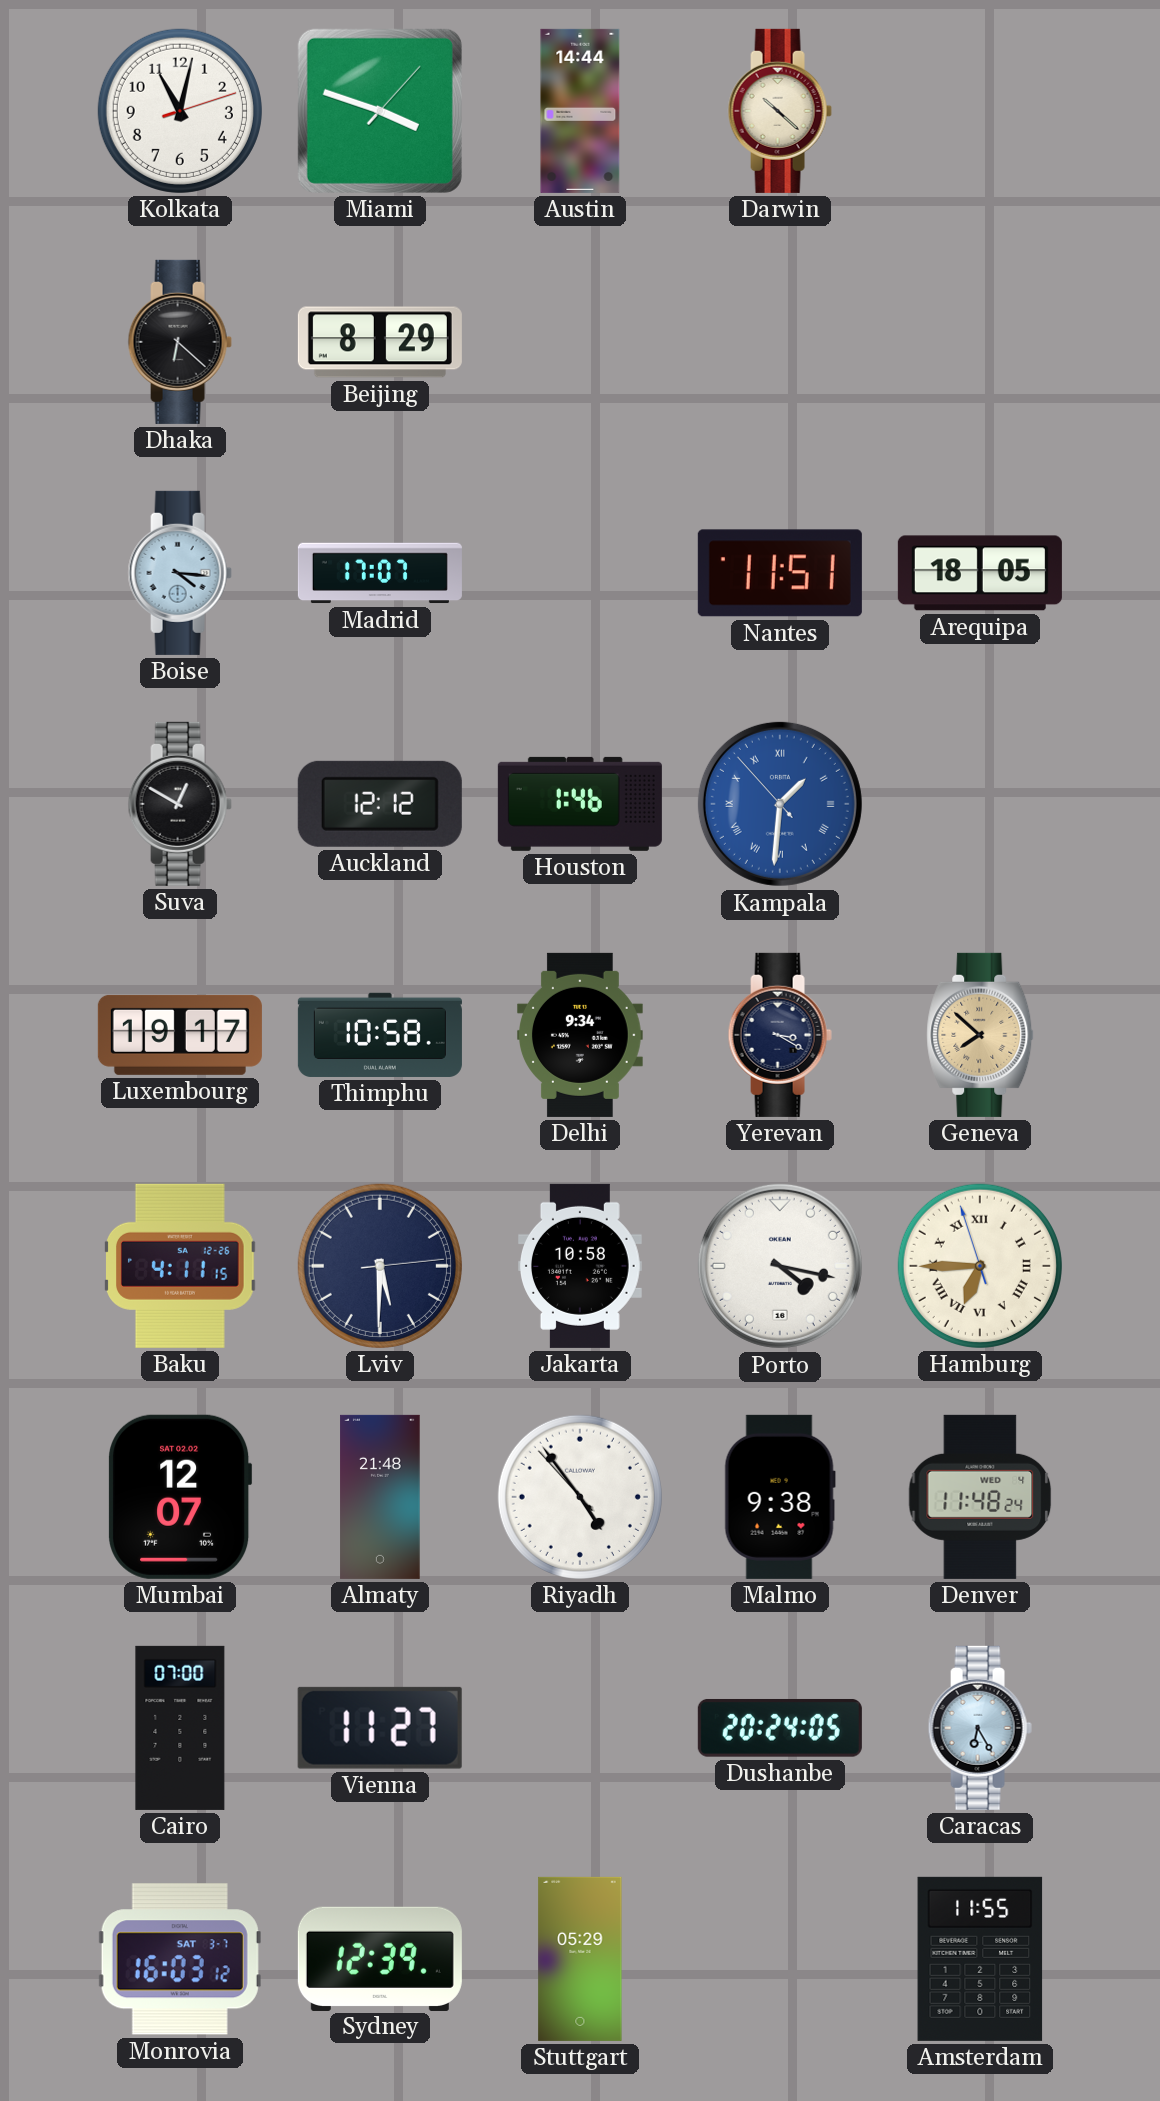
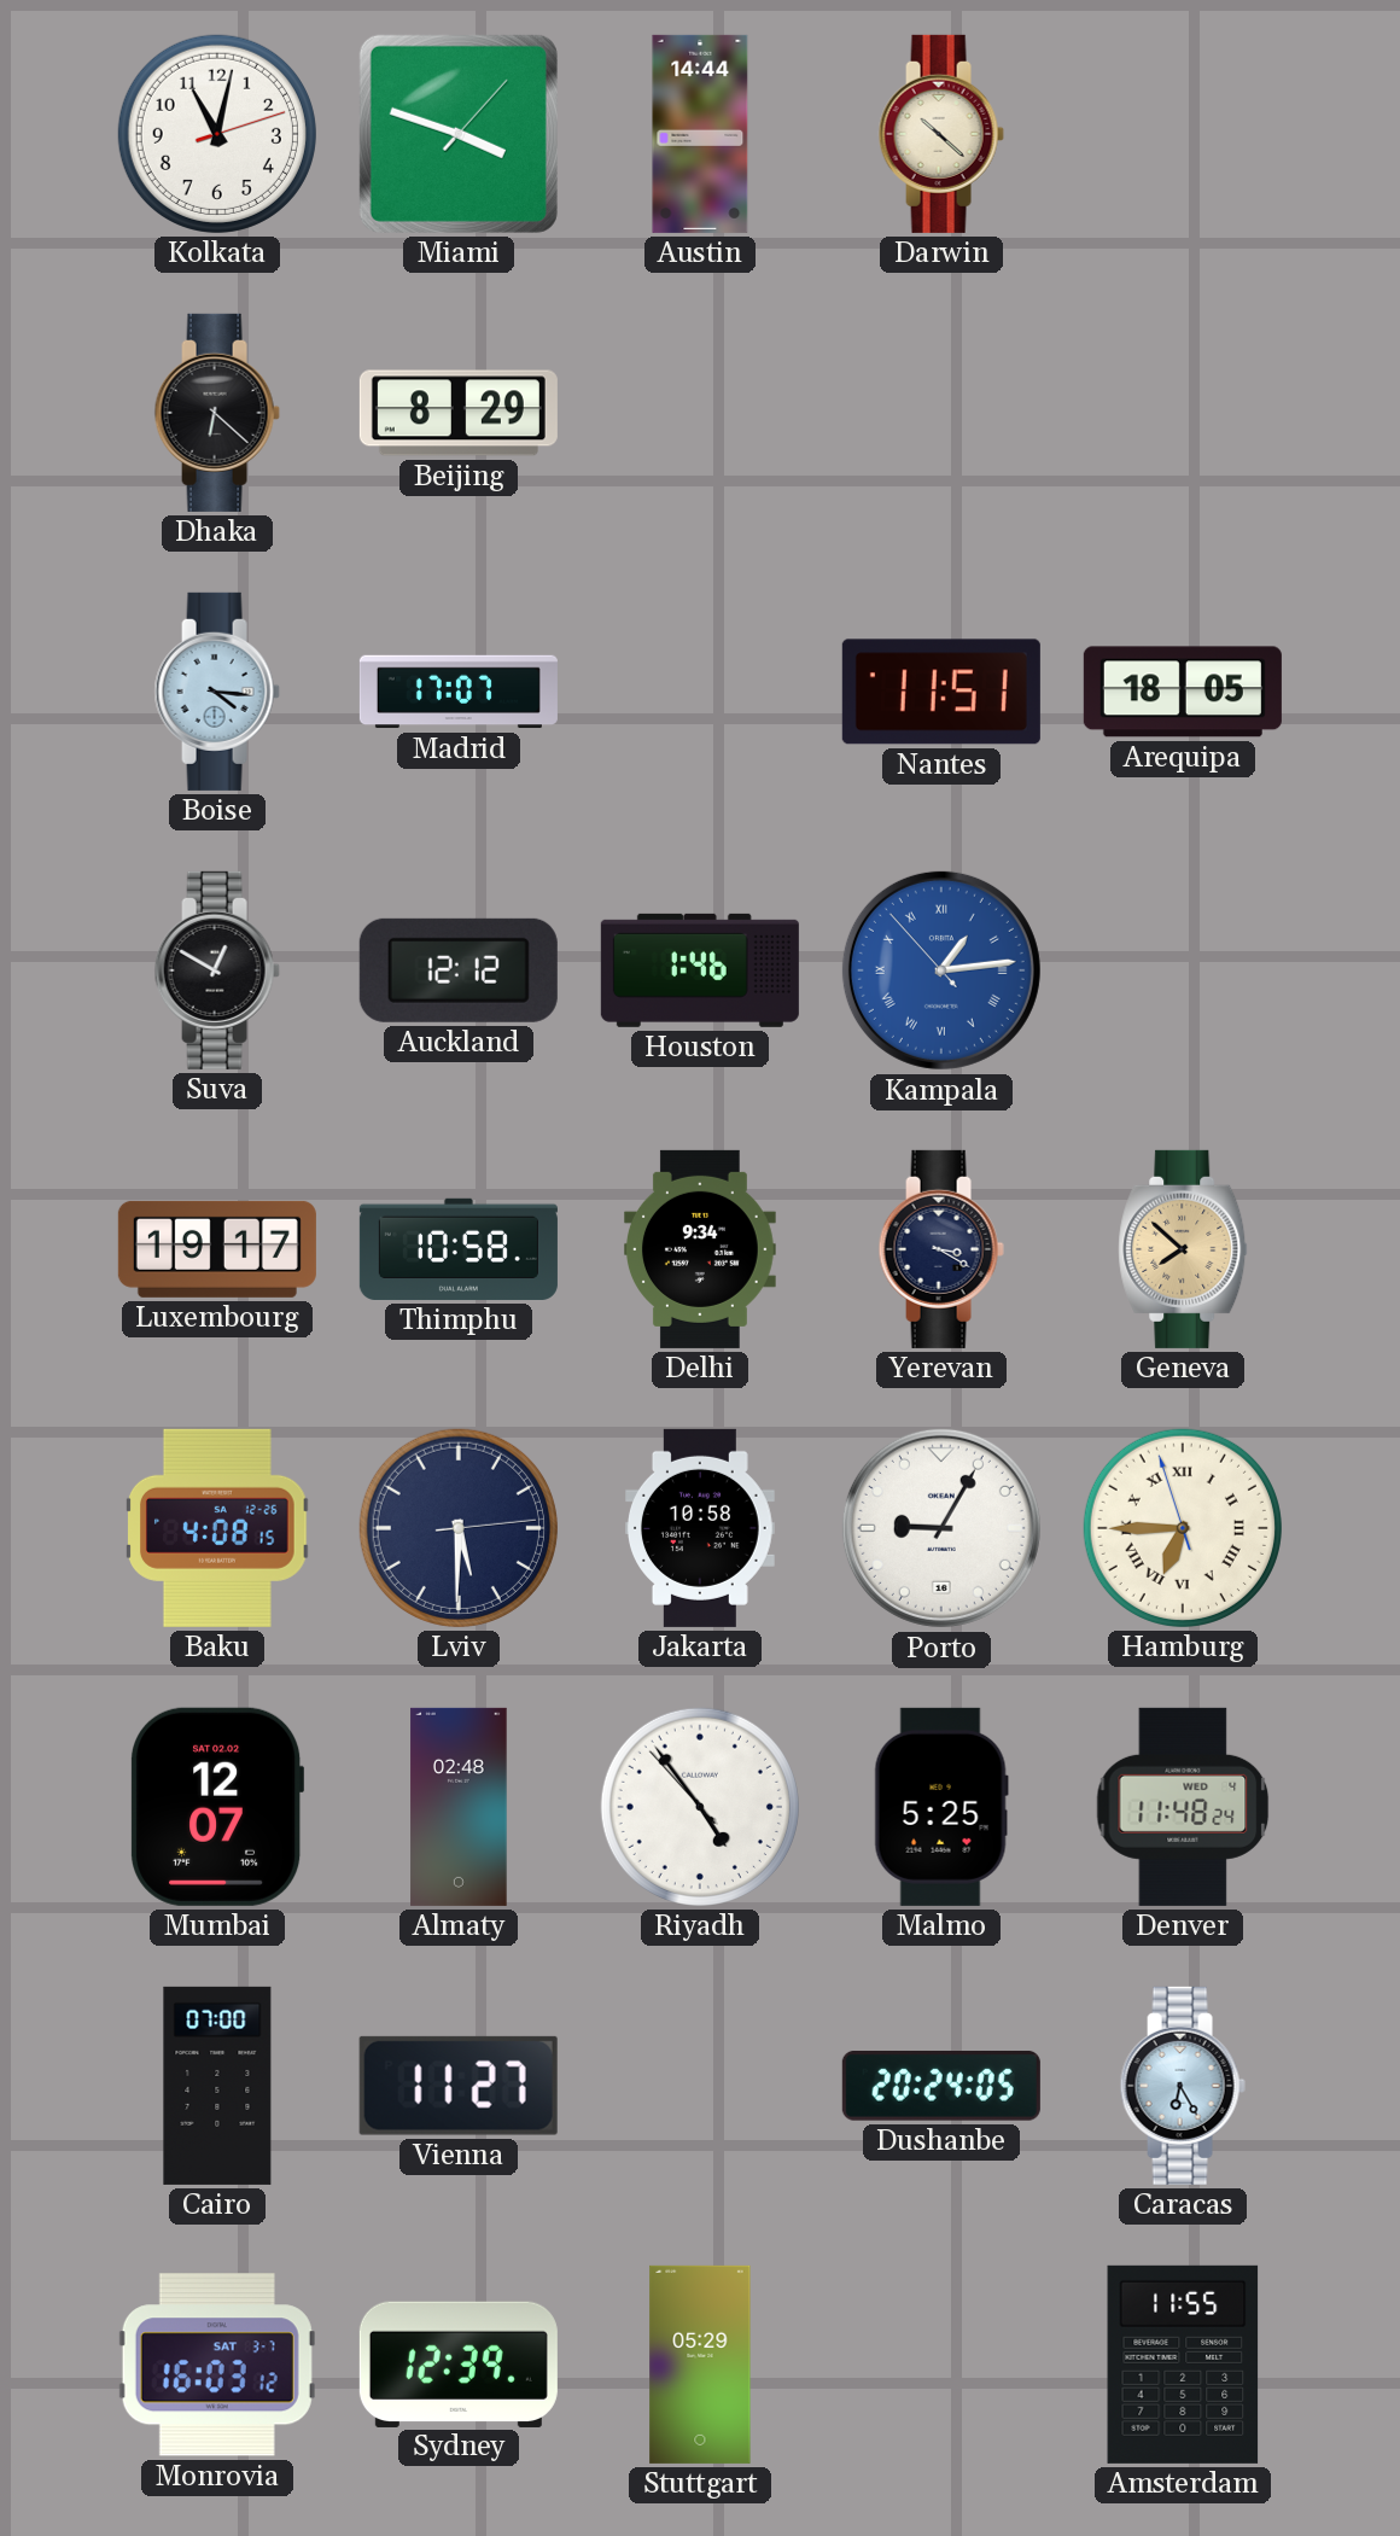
Kampala: 1:30 -> 1:13
Baku: 4:11 -> 4:08
Porto: 4:17 -> 9:05
Almaty: 21:48 -> 02:48
Malmo: 9:38 -> 5:25
